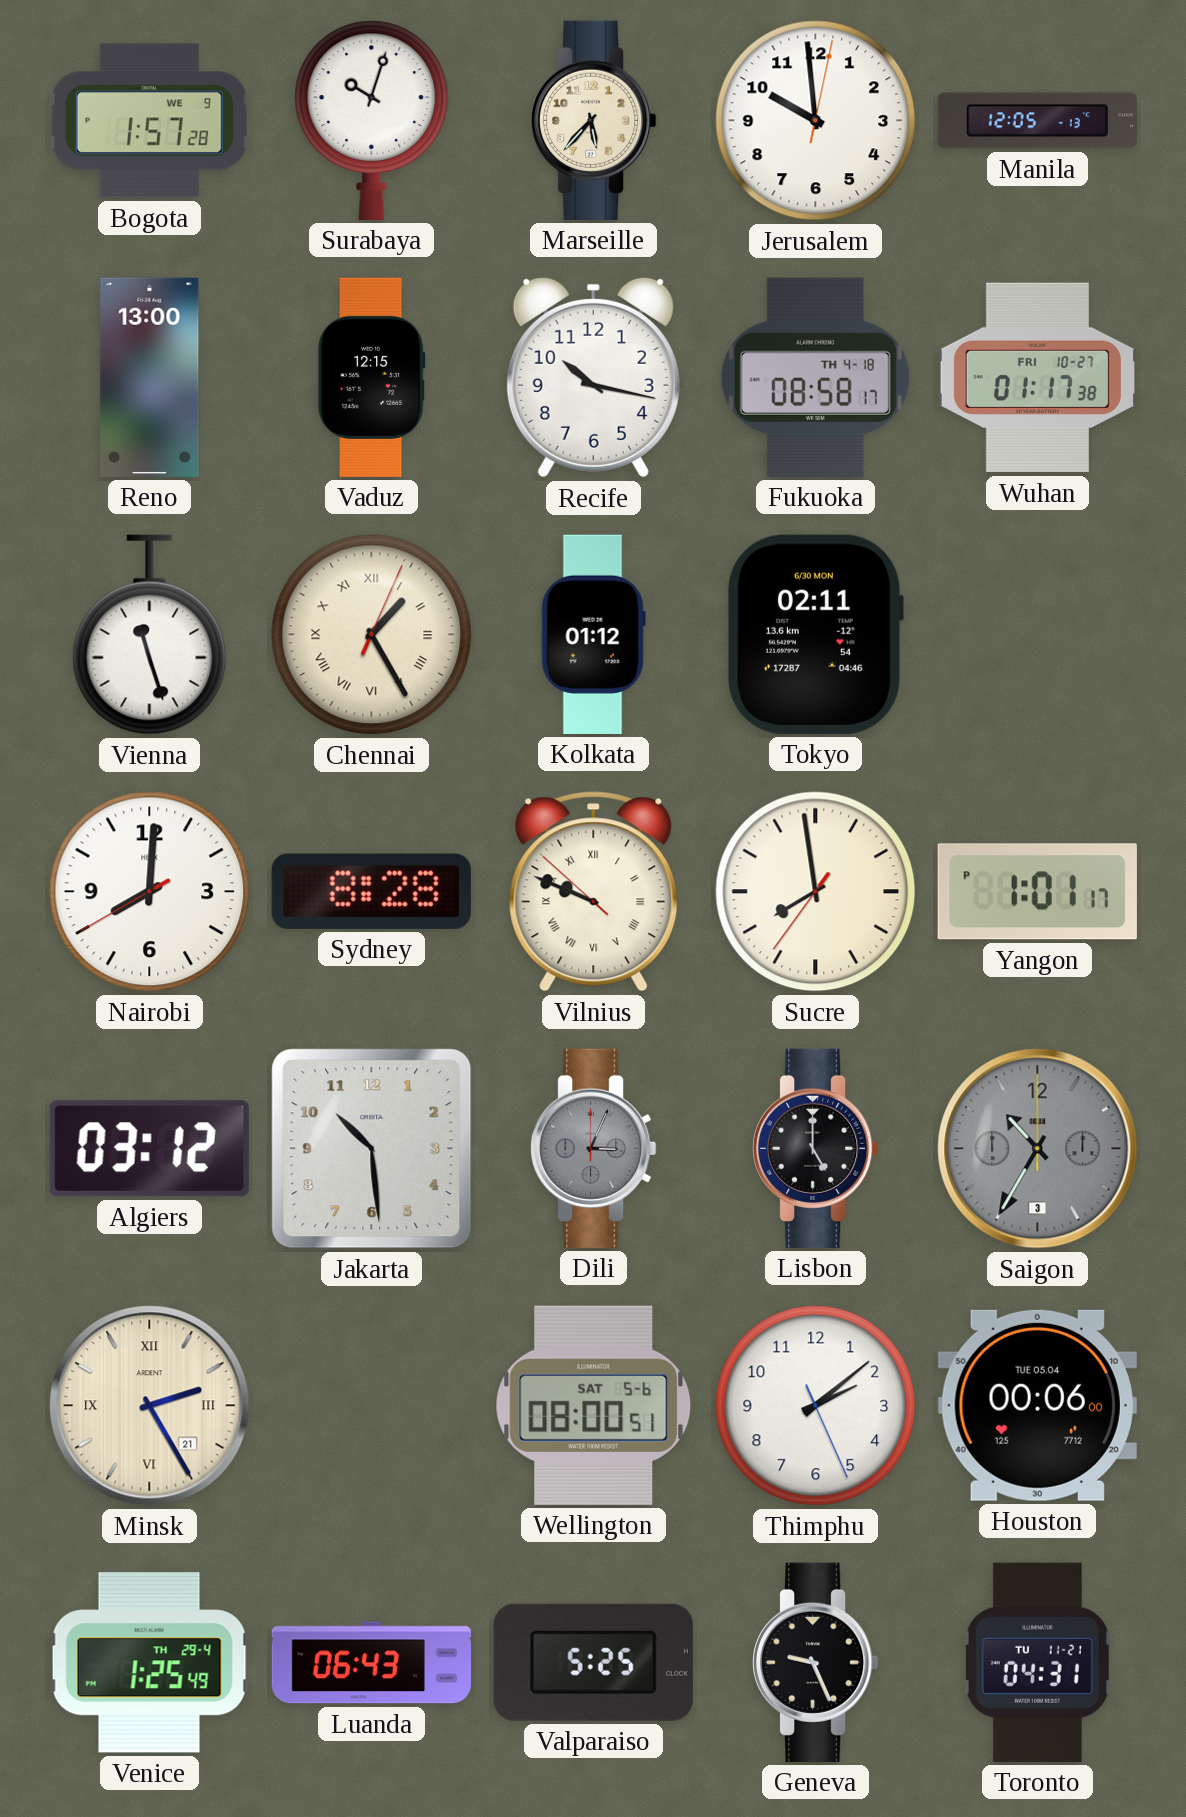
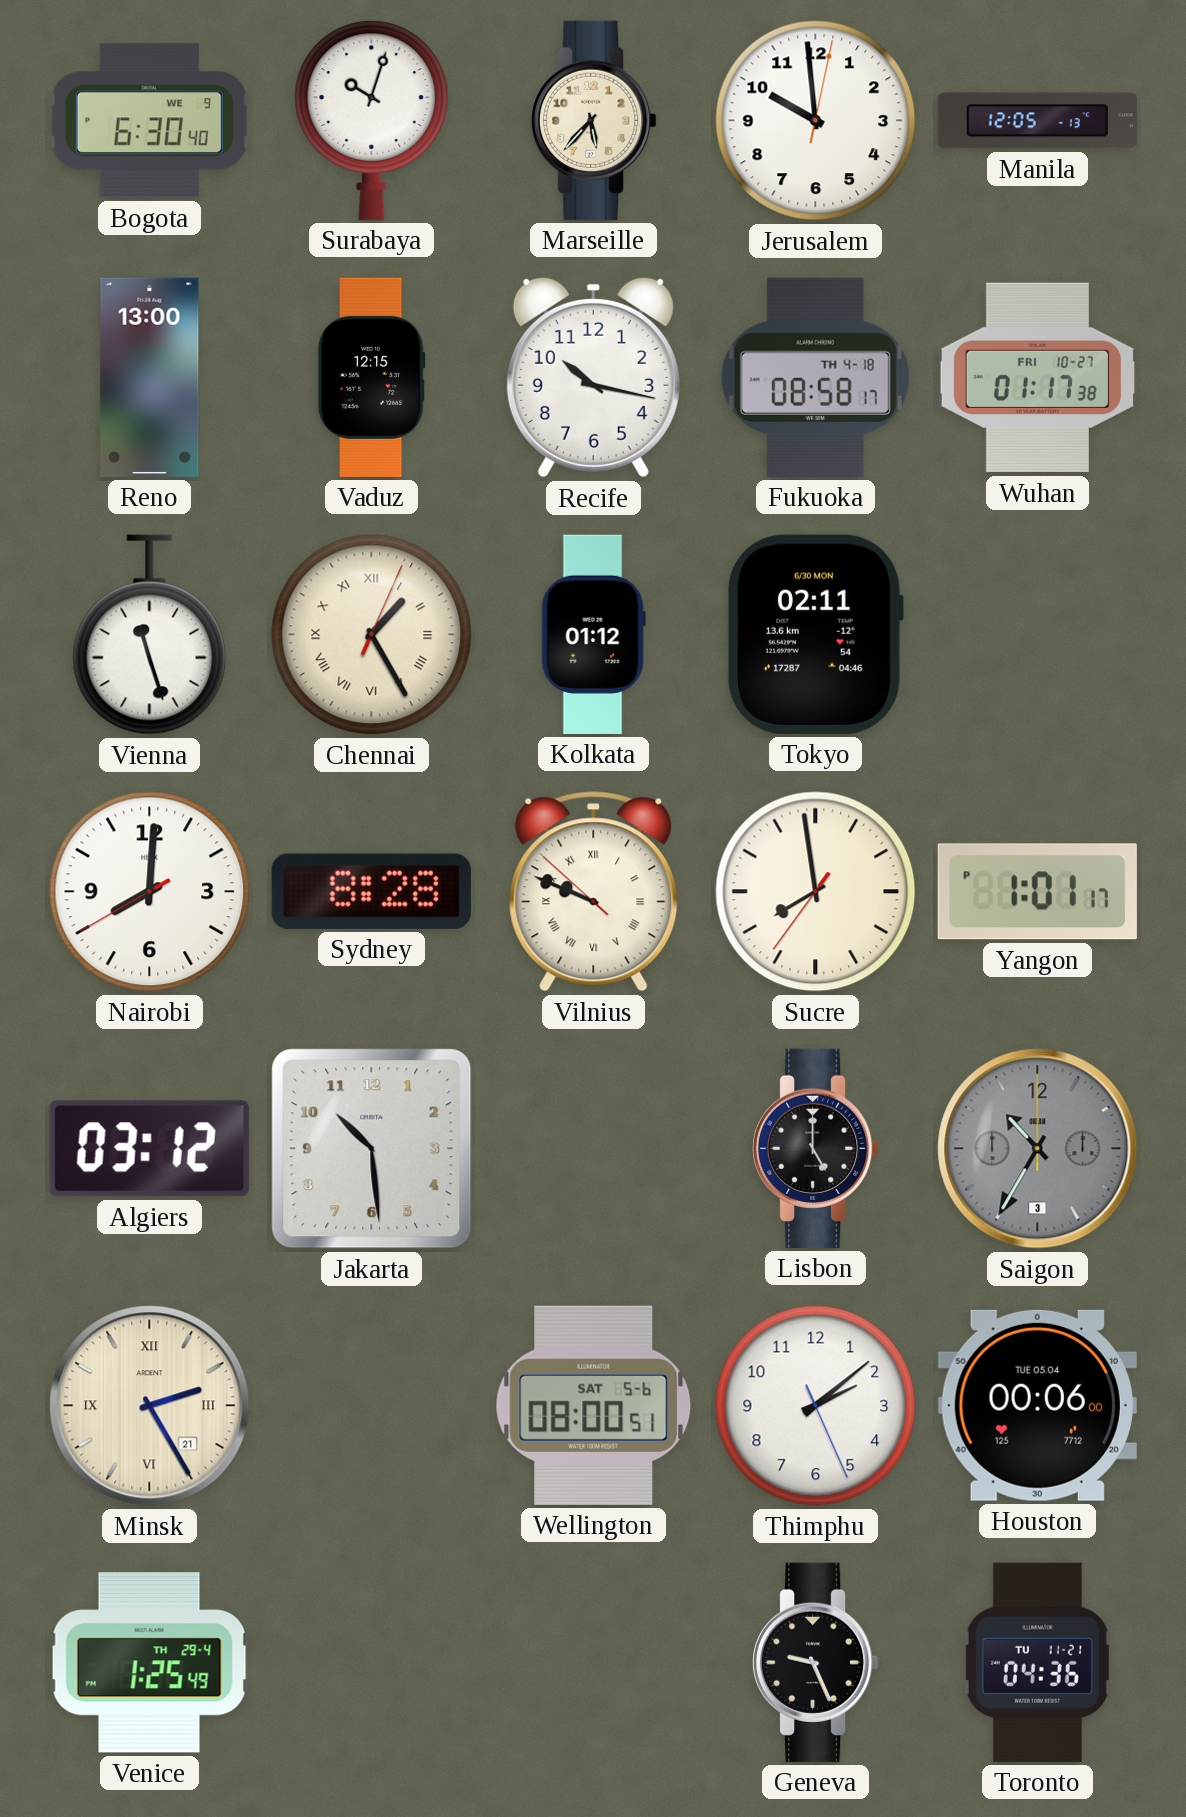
Bogota: 1:57 -> 6:30
Dili: 3:04 -> none
Luanda: 06:43 -> none
Valparaiso: 5:25 -> none
Toronto: 04:31 -> 04:36
